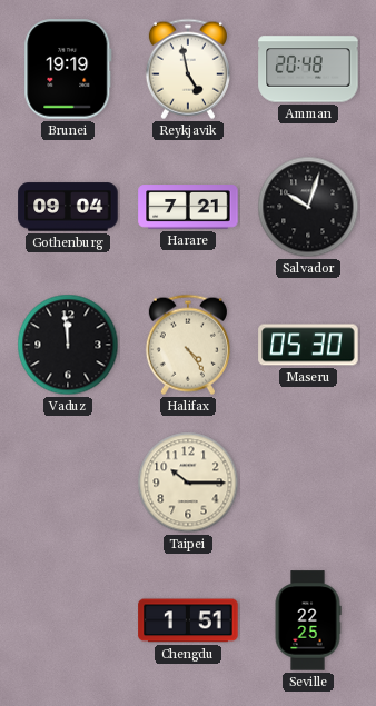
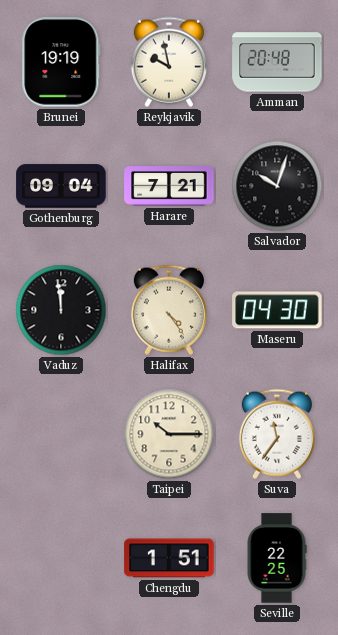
Reykjavik: 4:58 -> 9:58
Maseru: 05:30 -> 04:30
Suva: none -> 11:36
